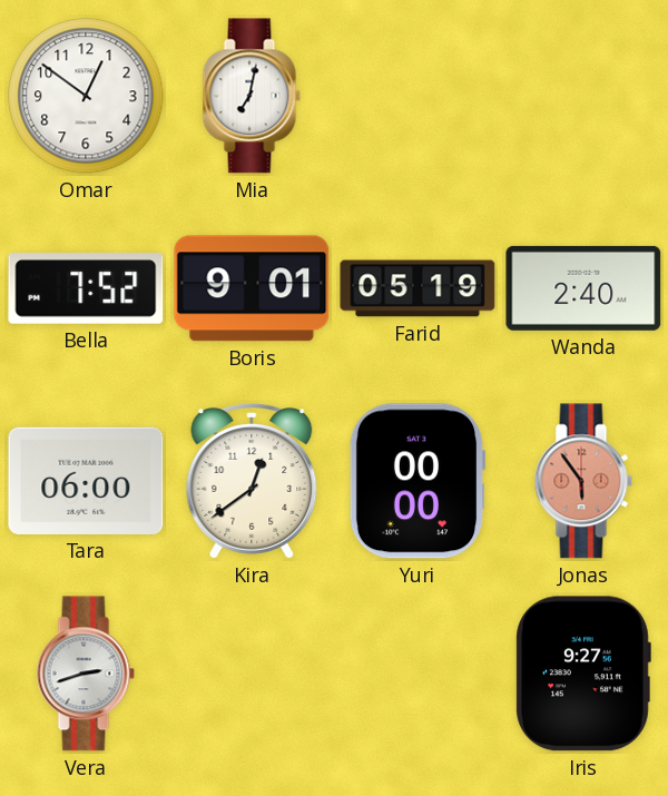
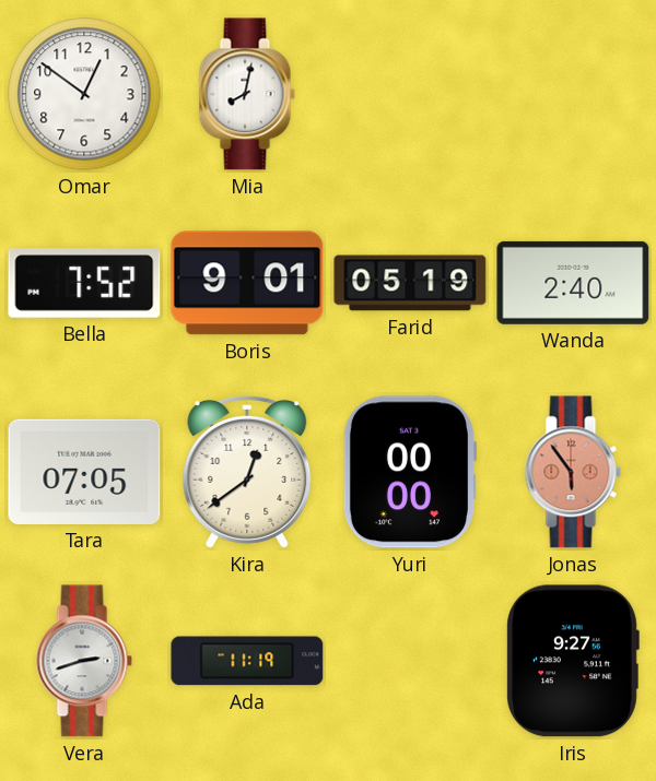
Mia: 7:02 -> 8:02
Tara: 06:00 -> 07:05
Ada: none -> 11:19
